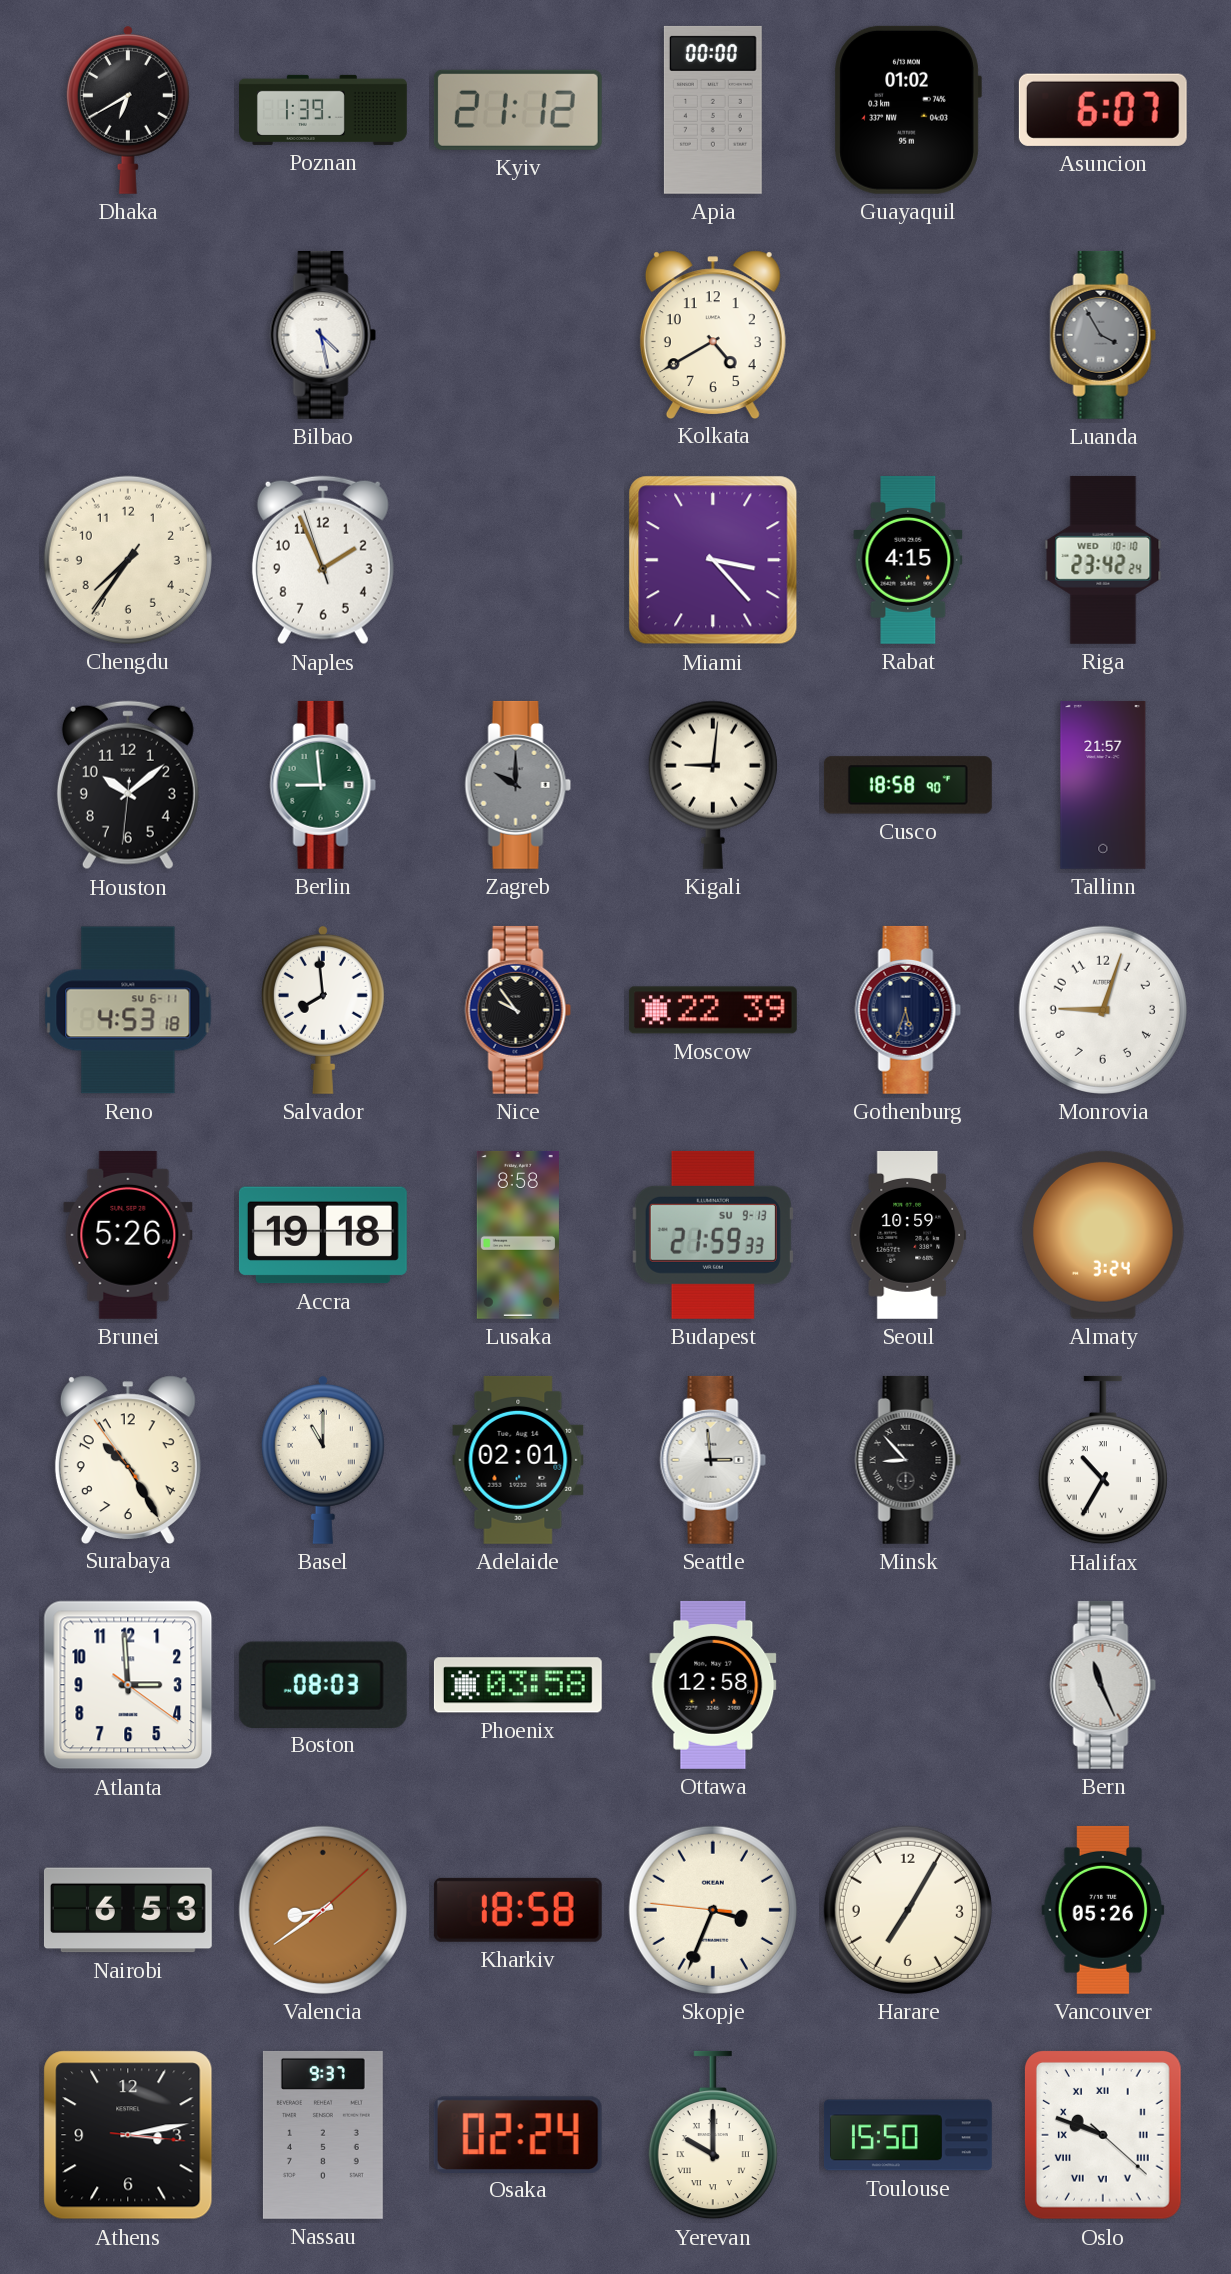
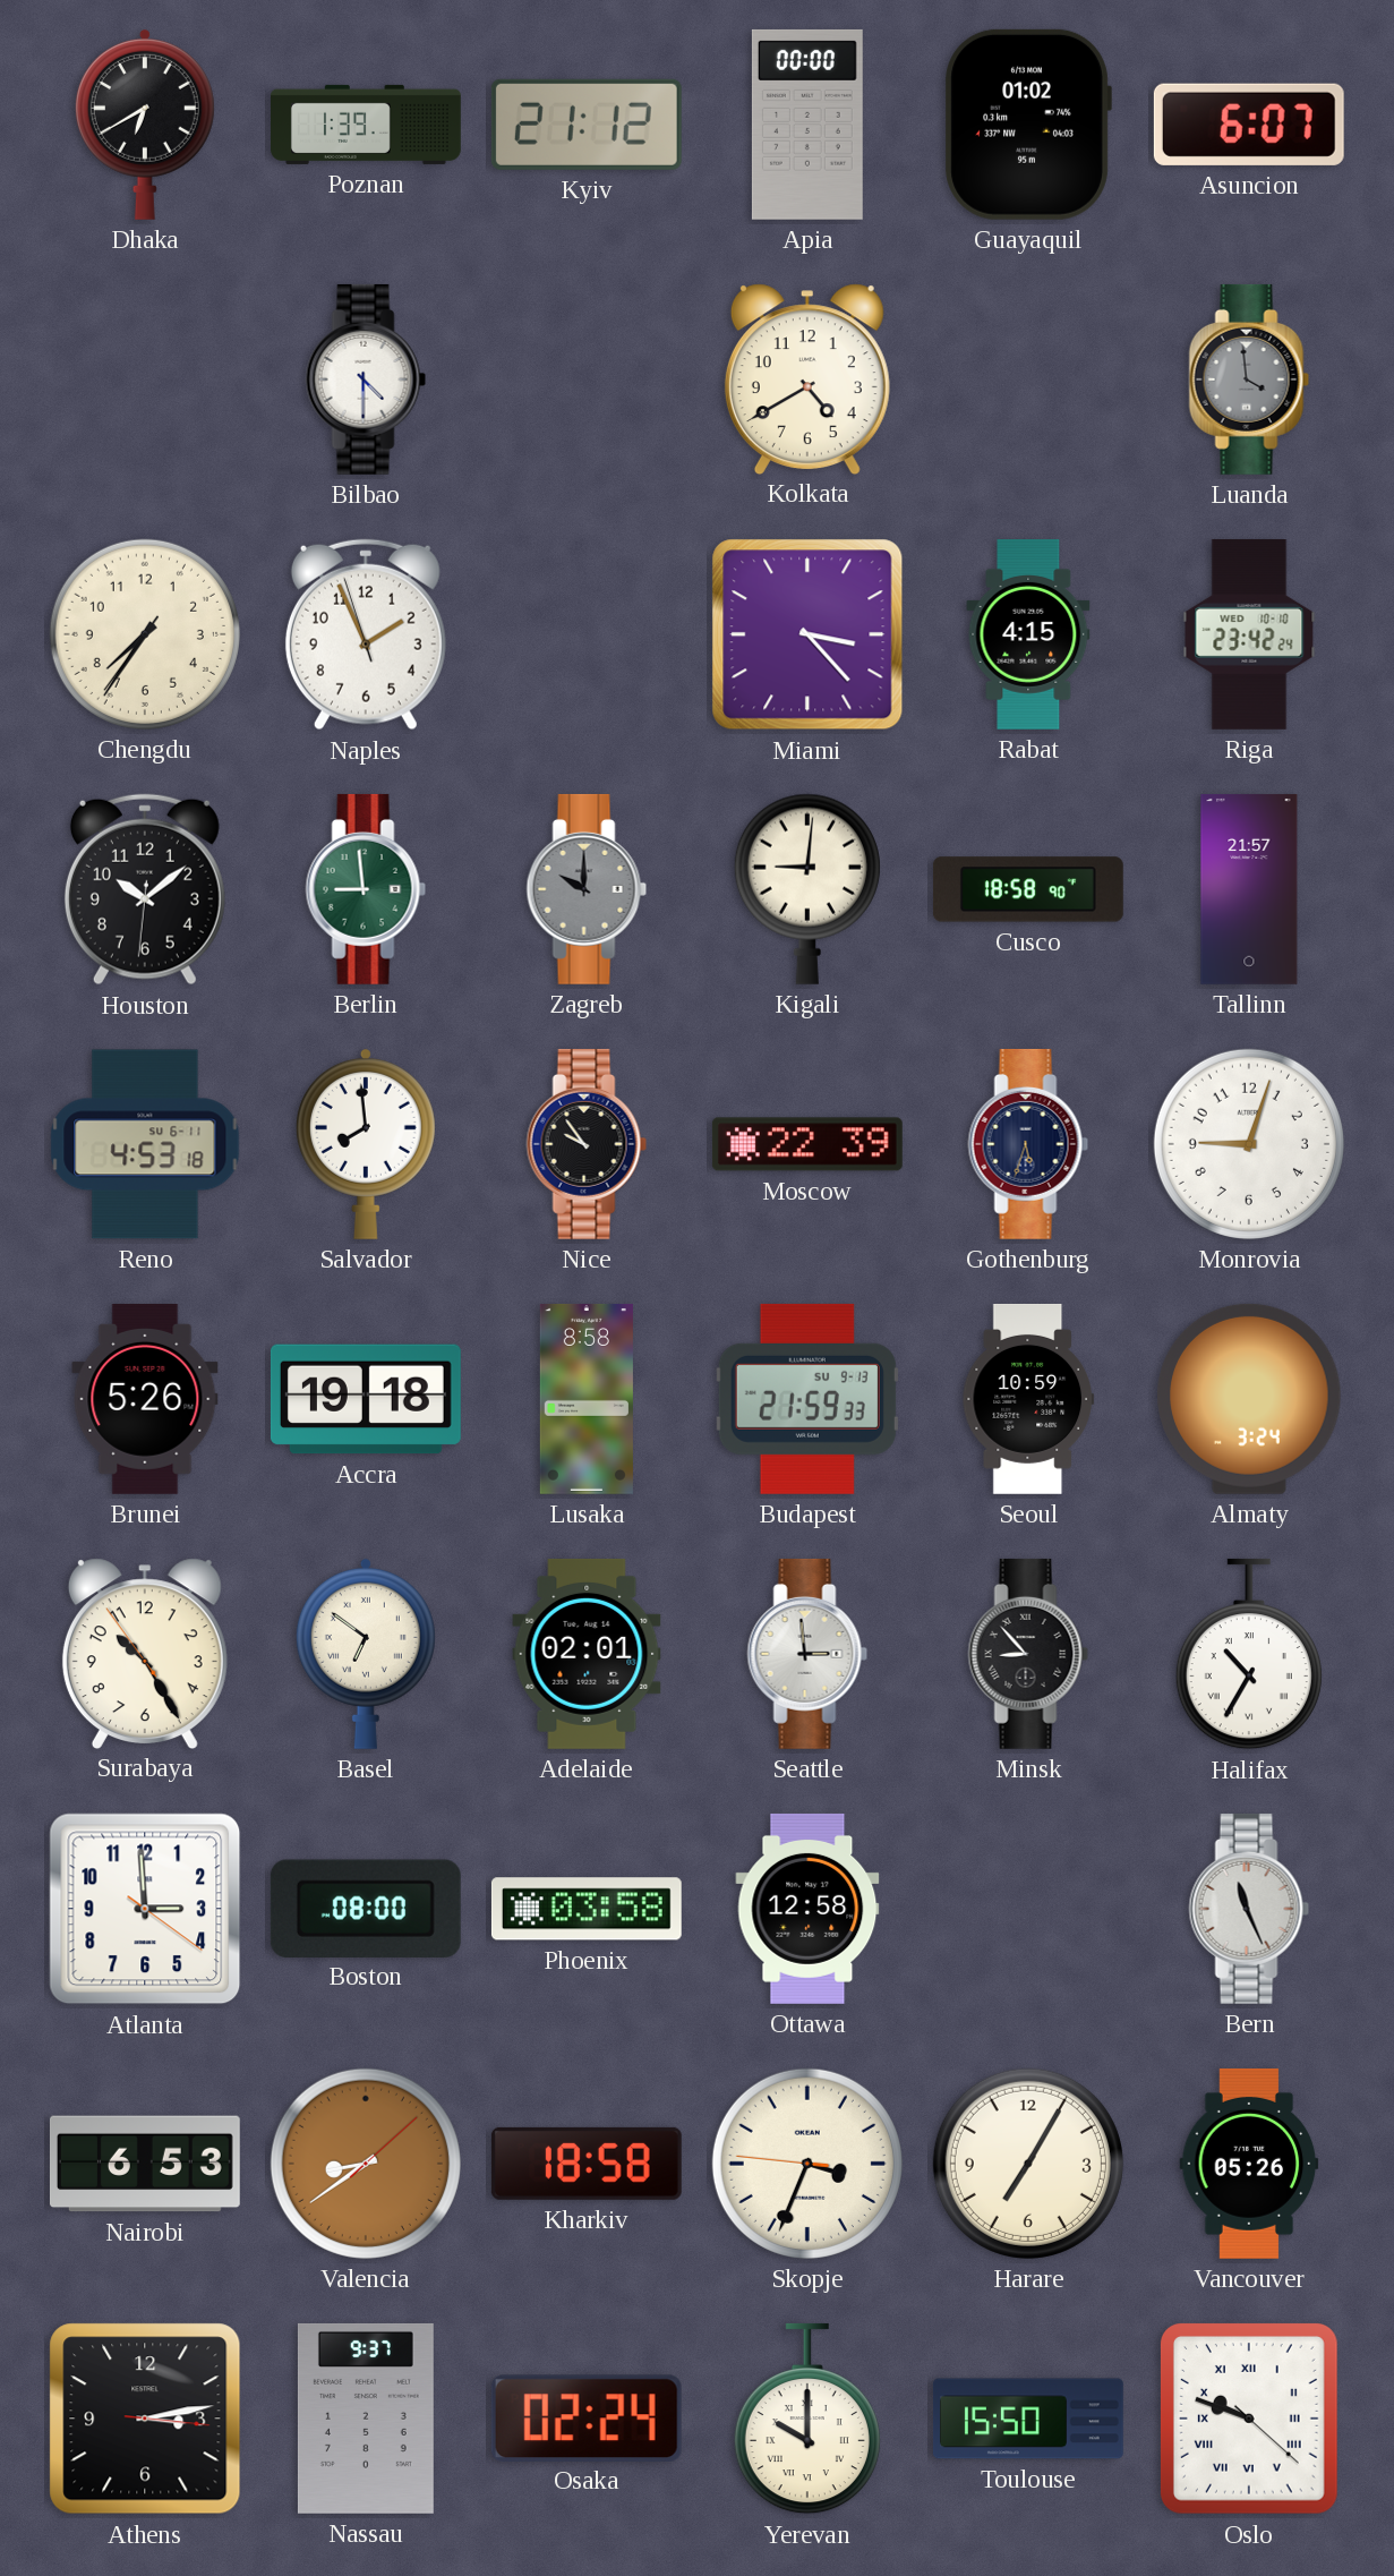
Bilbao: 4:28 -> 4:30
Luanda: 3:55 -> 3:59
Basel: 11:00 -> 6:51
Boston: 08:03 -> 08:00
